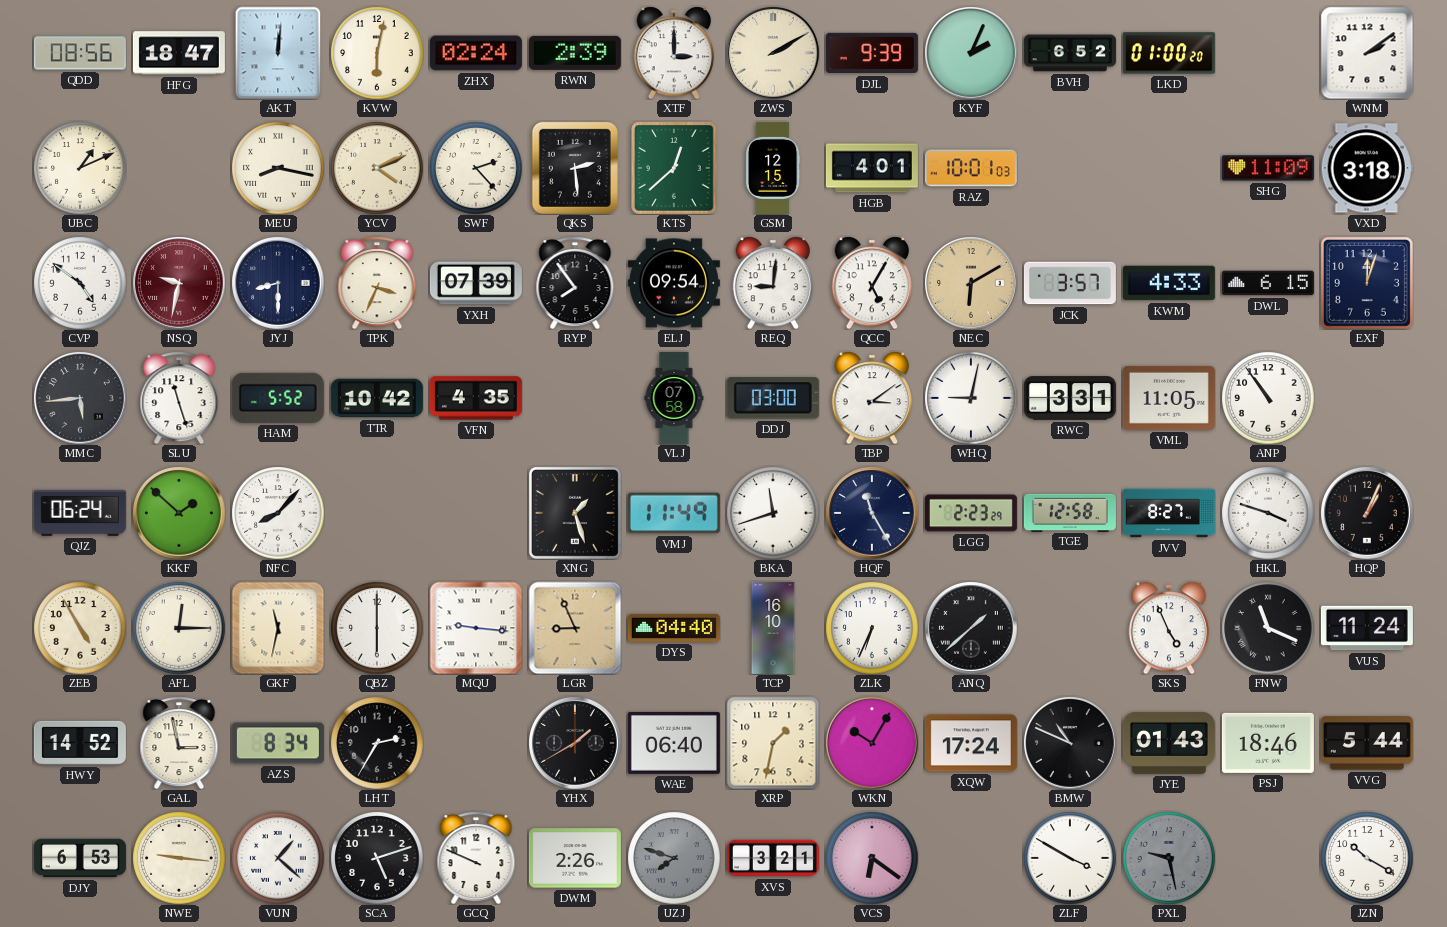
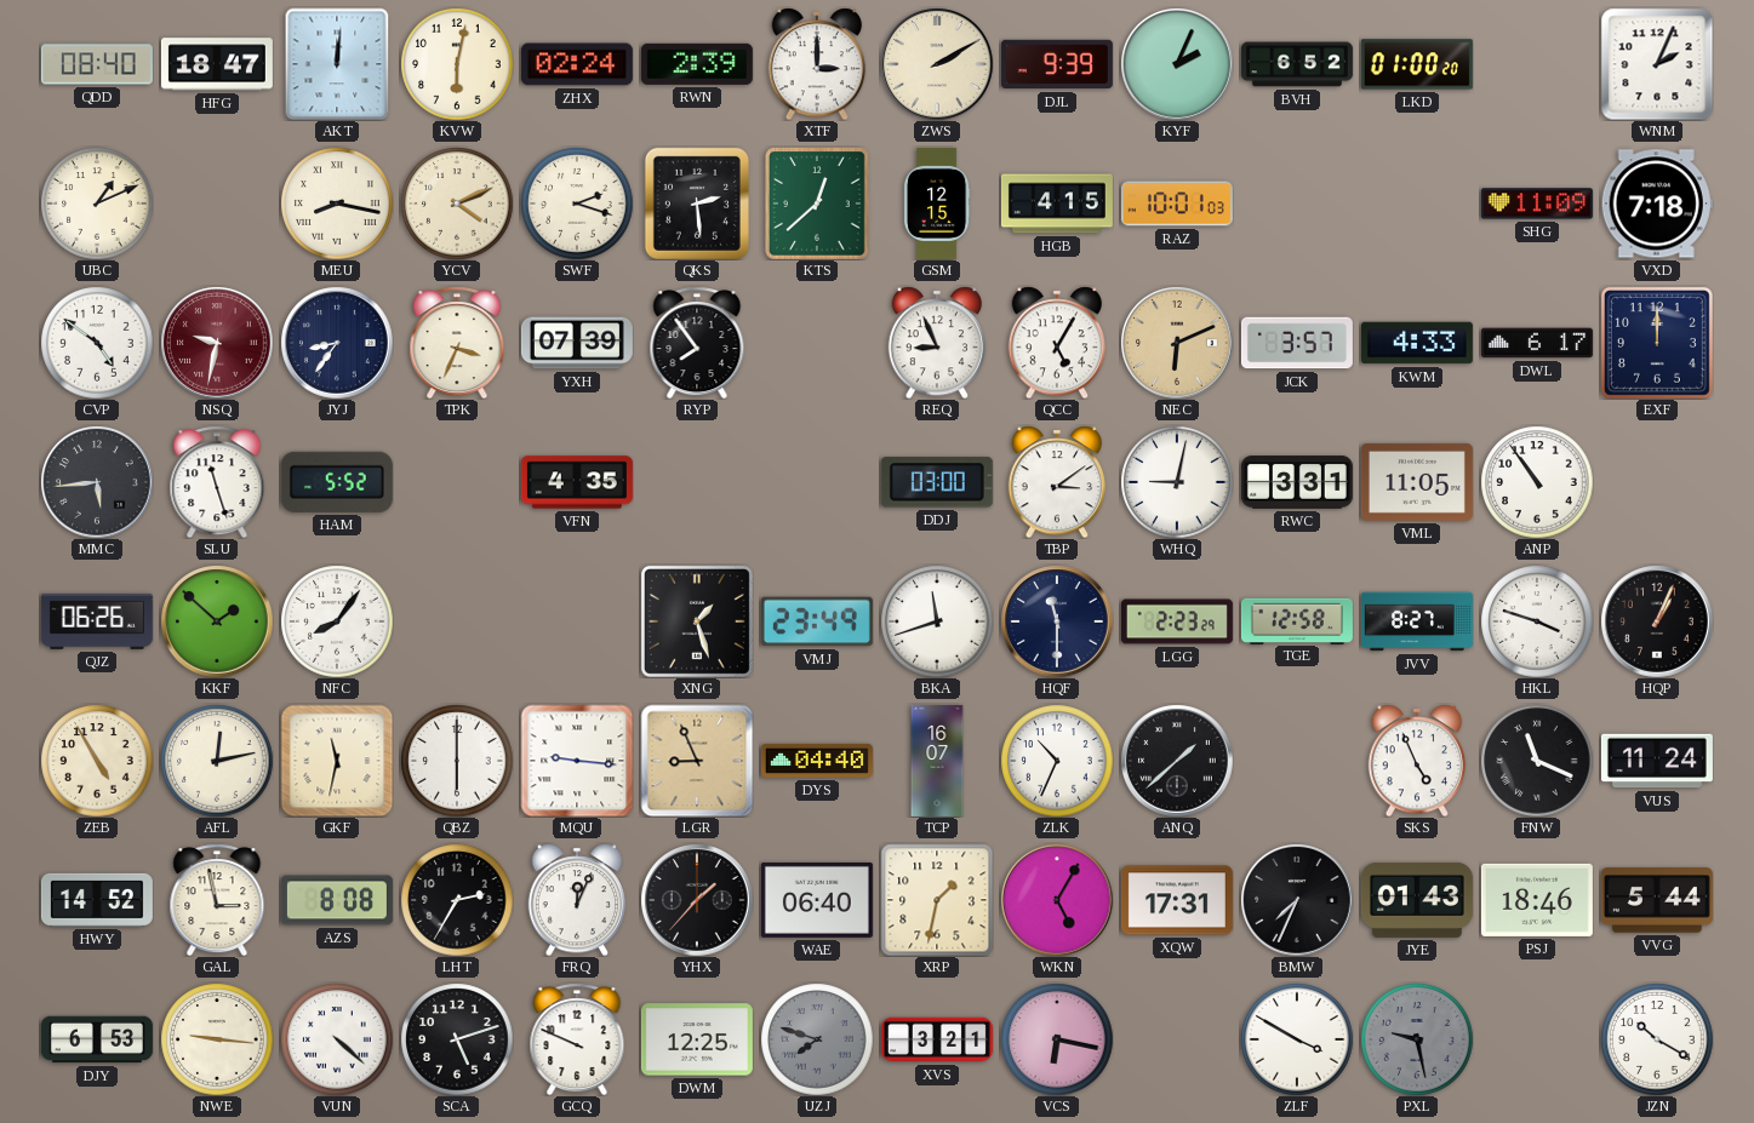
QDD: 08:56 -> 08:40
WNM: 2:09 -> 2:04
SWF: 2:23 -> 2:18
HGB: 4:01 -> 4:15
VXD: 3:18 -> 7:18
JYJ: 8:30 -> 8:36
ELJ: 09:54 -> none
REQ: 9:01 -> 8:56
NEC: 6:10 -> 6:11
DWL: 6:15 -> 6:17
EXF: 12:03 -> 12:00
TTR: 10:42 -> none
VLJ: 07:58 -> none
QJZ: 06:24 -> 06:26
NFC: 8:07 -> 8:06
VMJ: 11:49 -> 23:49
HQF: 11:25 -> 11:30
AFL: 12:15 -> 12:13
TCP: 16:10 -> 16:07
ZLK: 6:34 -> 10:34
AZS: 8:34 -> 8:08
FRQ: none -> 12:04
YHX: 1:40 -> 1:37
WKN: 10:05 -> 5:05
XQW: 17:24 -> 17:31
BMW: 10:49 -> 7:34
VUN: 1:22 -> 4:22
DWM: 2:26 -> 12:25
VCS: 6:21 -> 6:17
